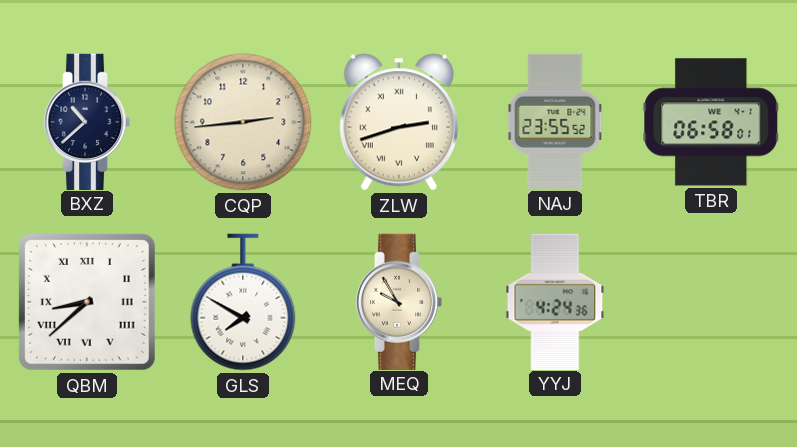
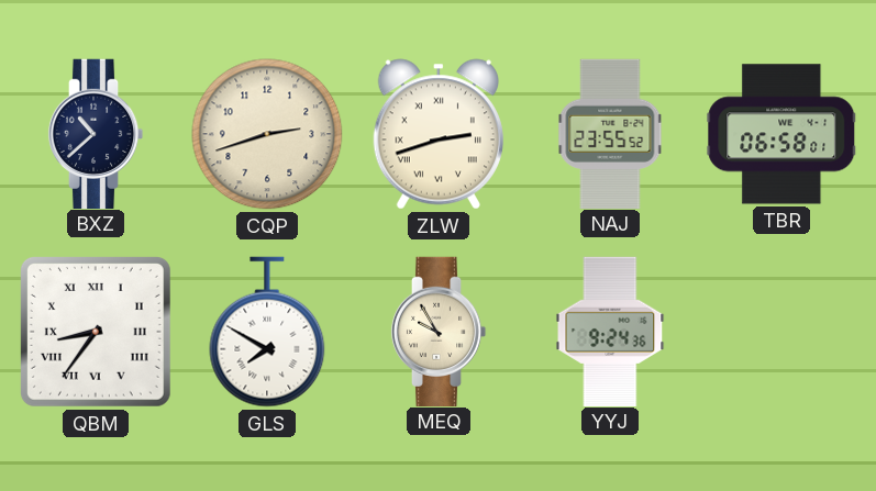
CQP: 2:44 -> 2:42
QBM: 8:38 -> 8:36
YYJ: 4:24 -> 9:24
